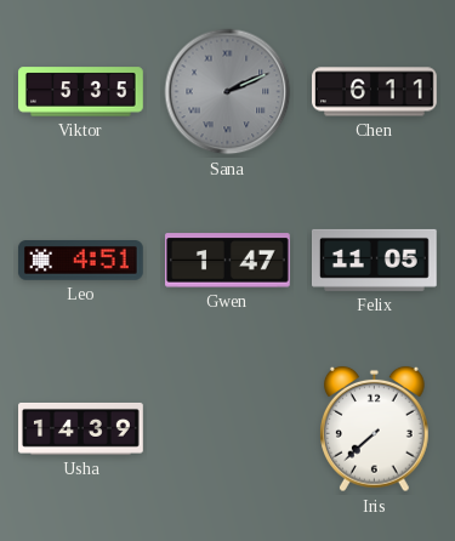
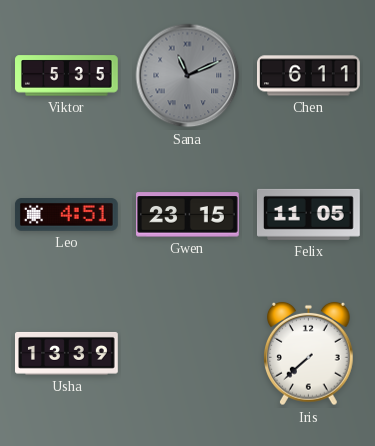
Sana: 2:11 -> 11:11
Gwen: 1:47 -> 23:15
Usha: 14:39 -> 13:39
